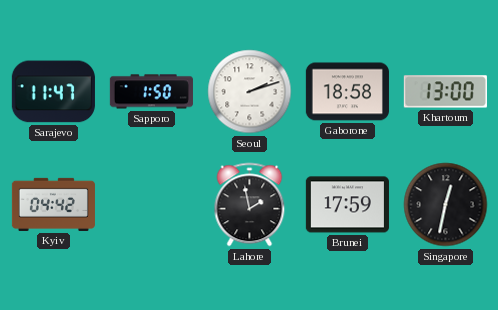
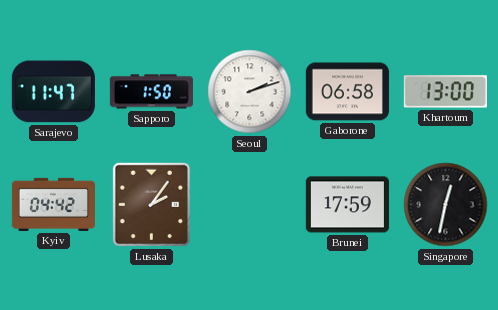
Gaborone: 18:58 -> 06:58
Lusaka: none -> 2:06
Lahore: 1:58 -> none
